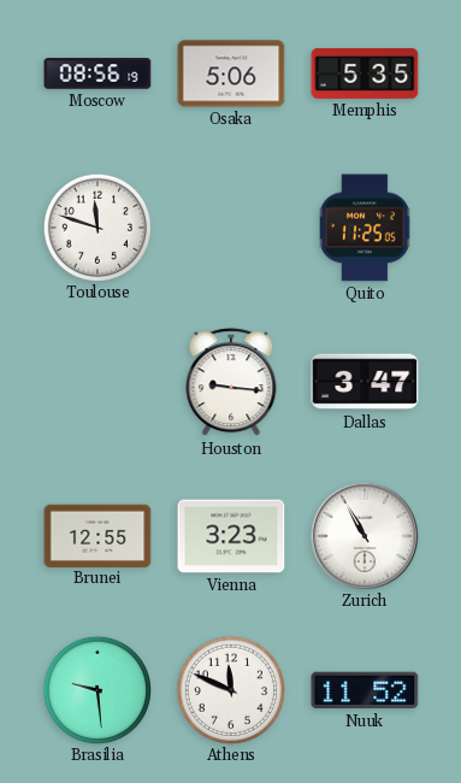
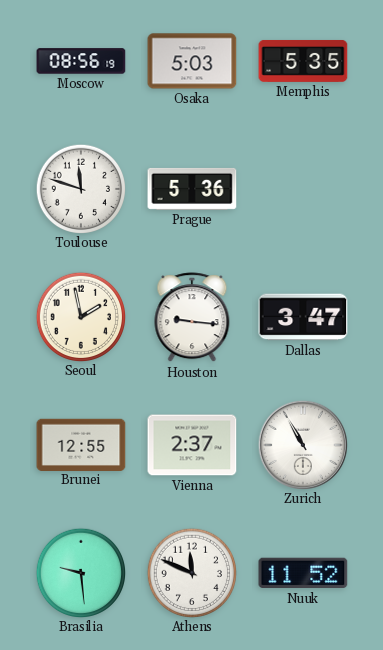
Osaka: 5:06 -> 5:03
Prague: none -> 5:36
Quito: 11:25 -> none
Seoul: none -> 1:58
Vienna: 3:23 -> 2:37
